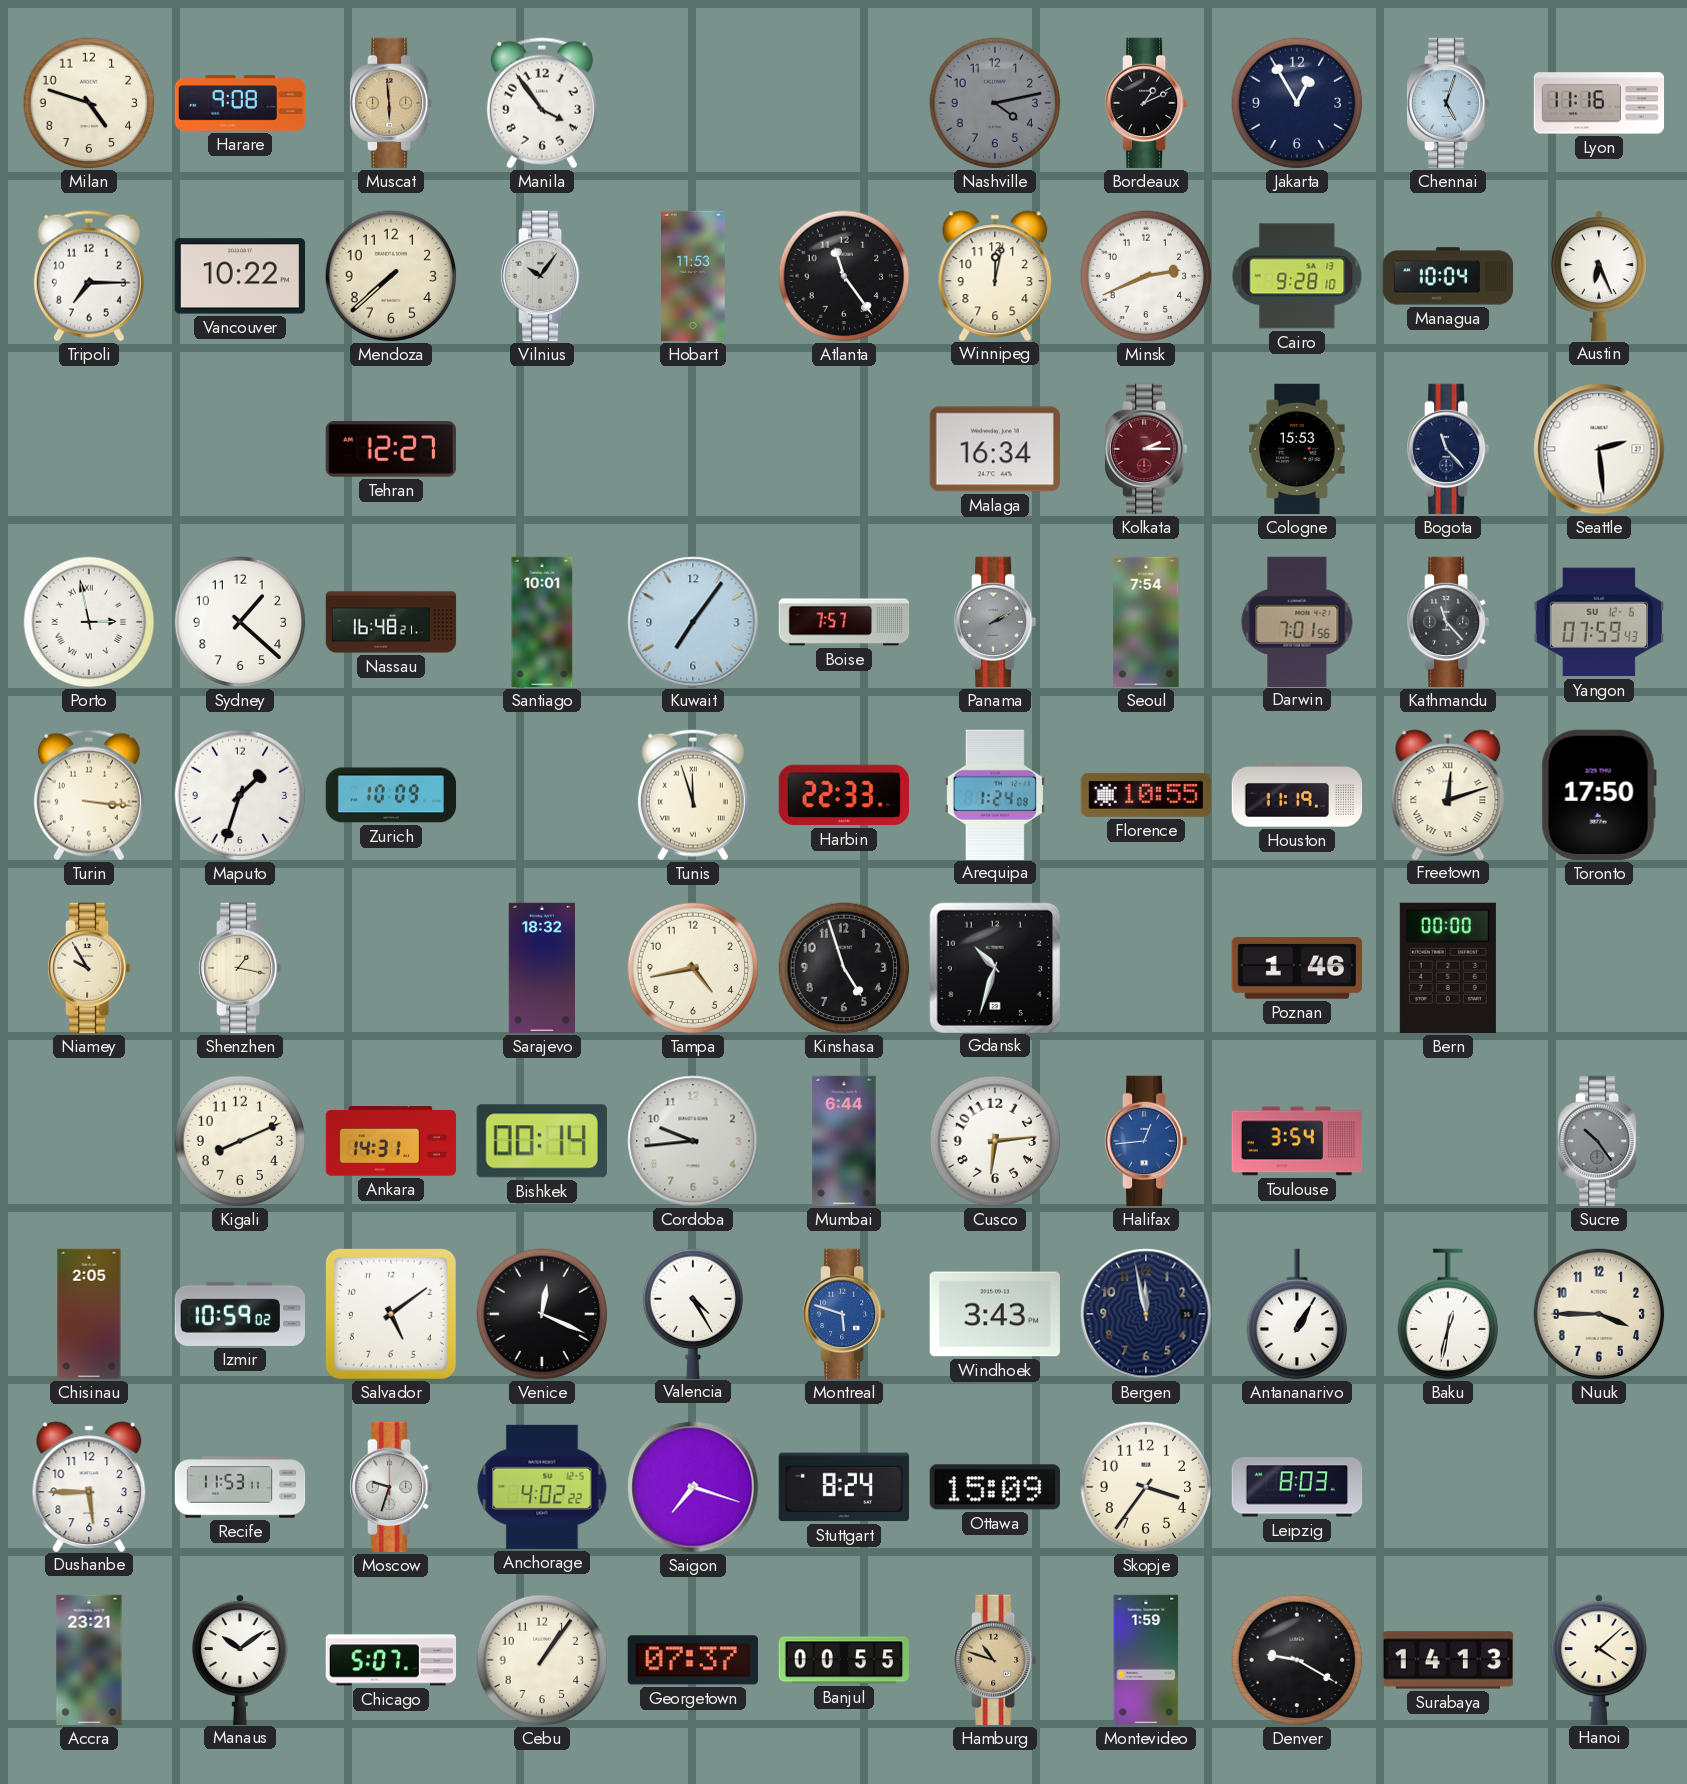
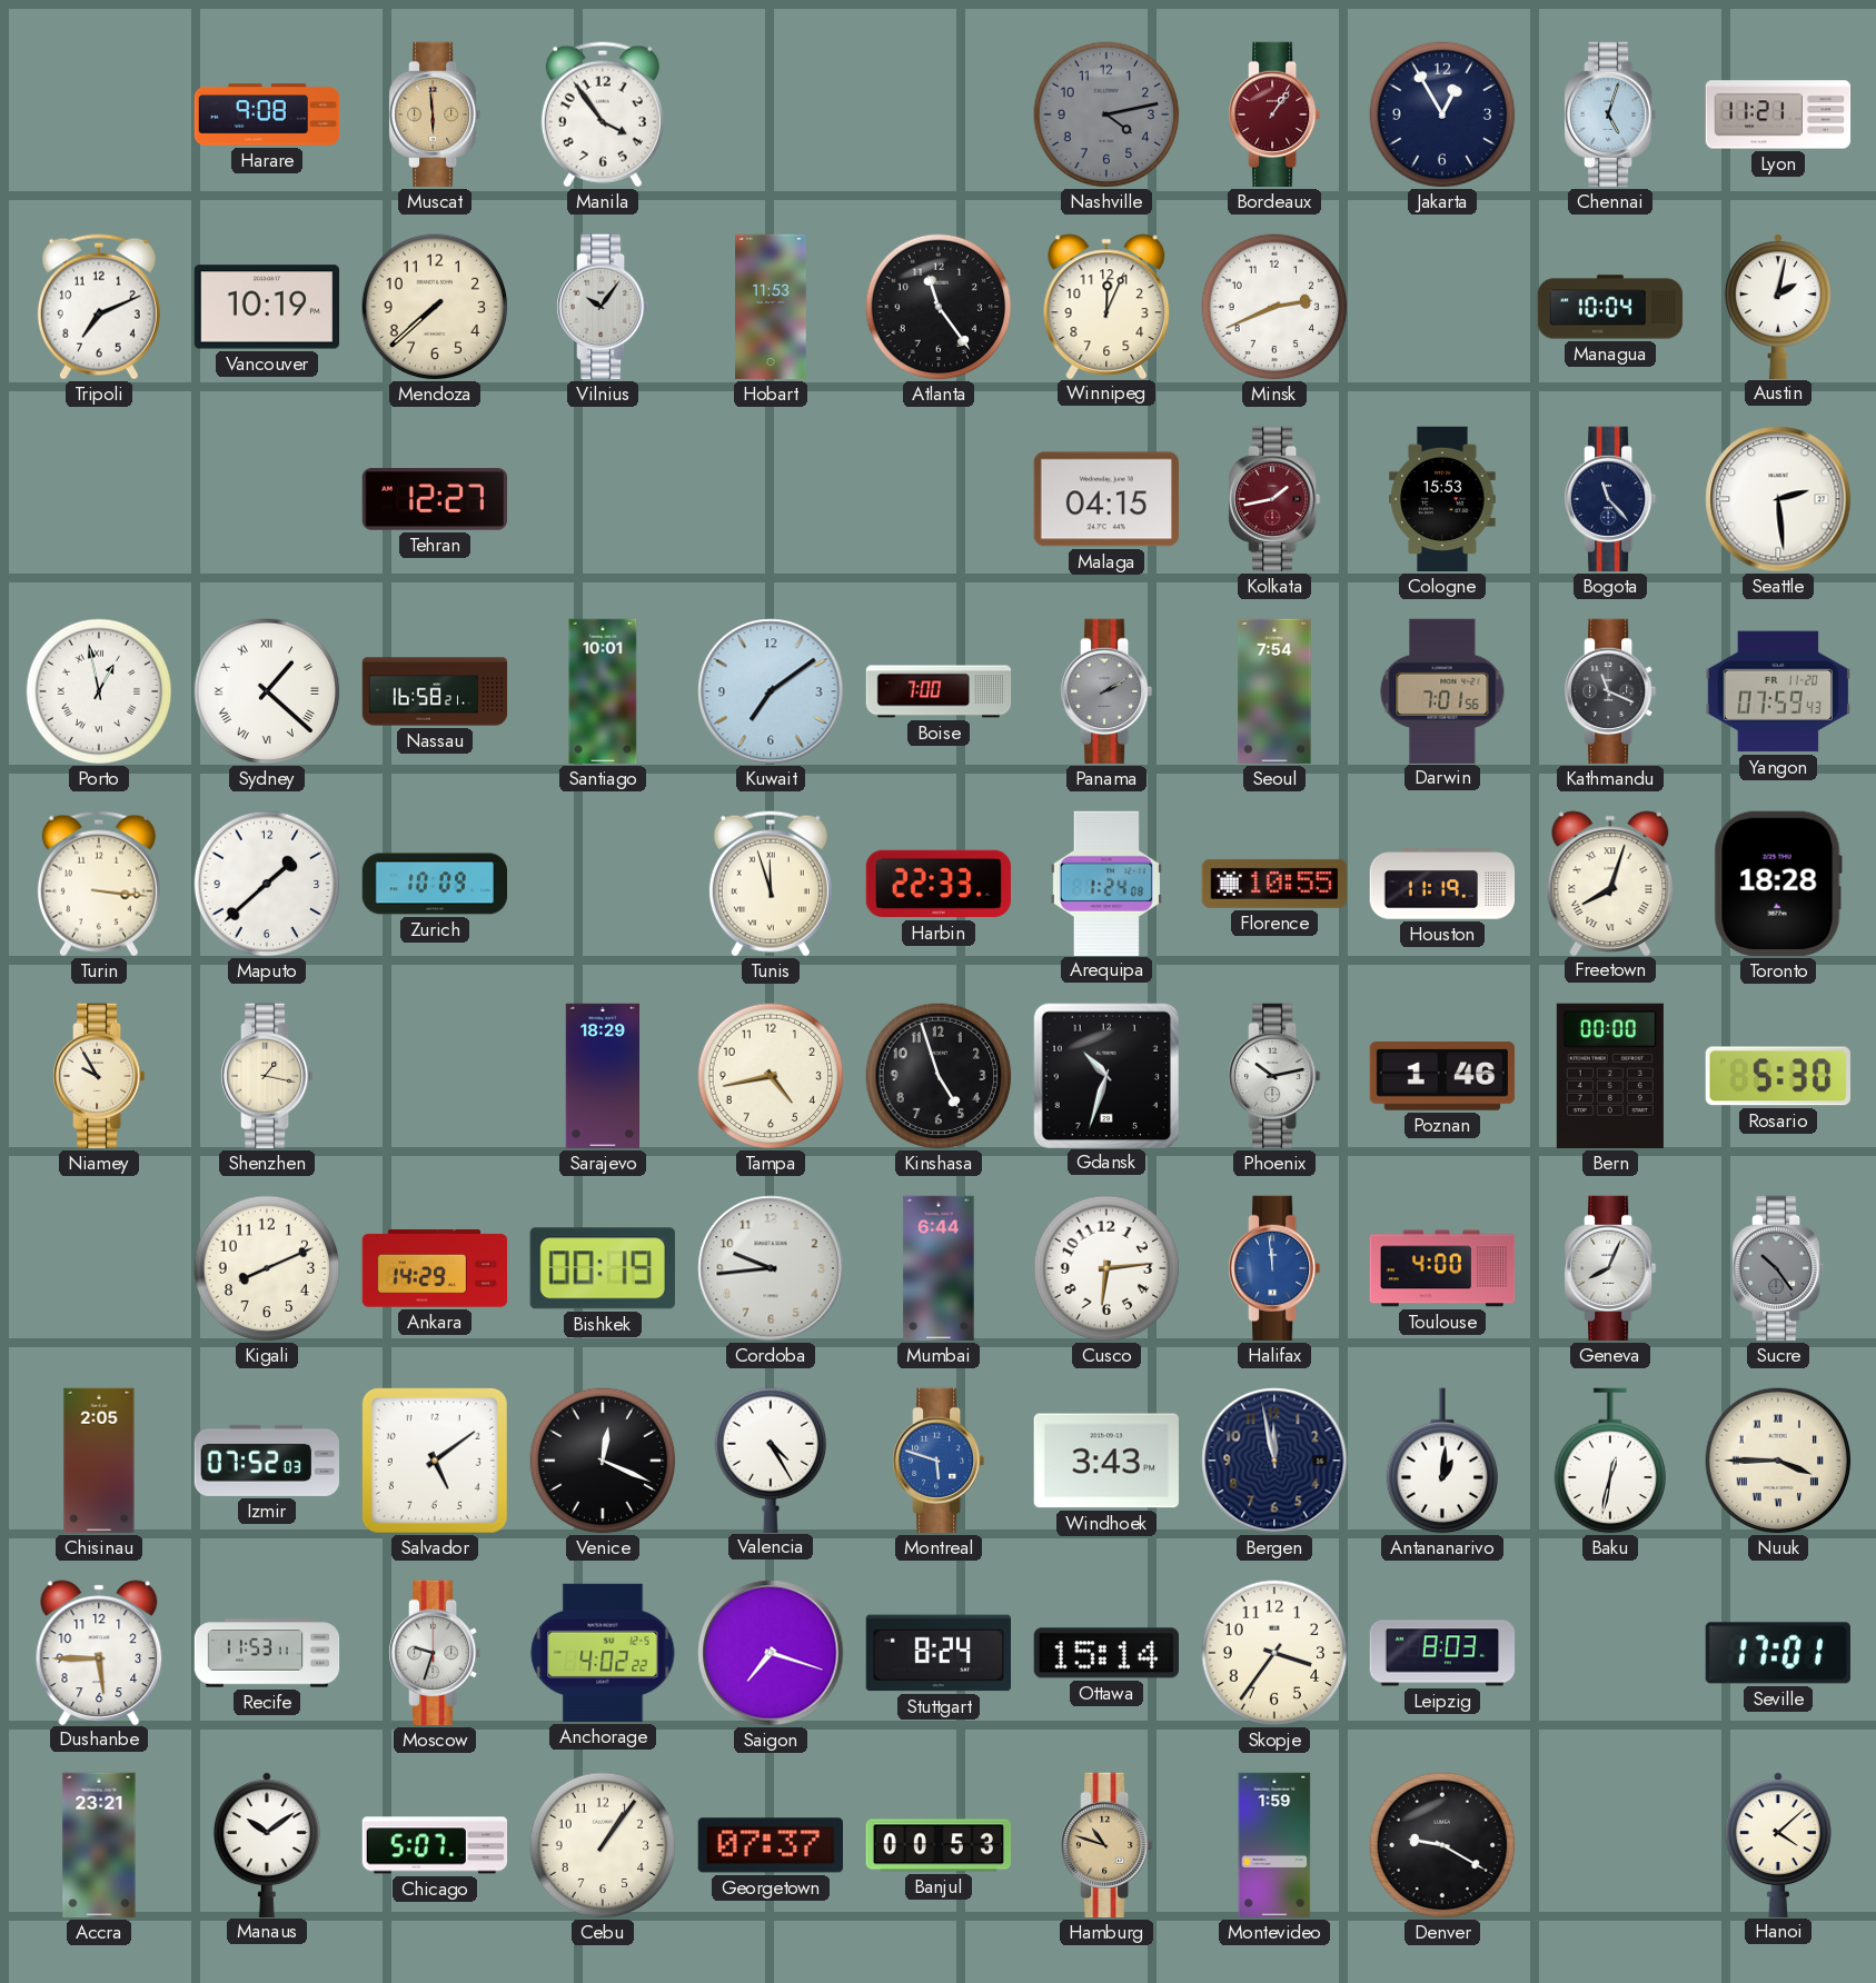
Milan: 4:48 -> none
Bordeaux: 1:11 -> 1:06
Bordeaux dial: black -> burgundy
Lyon: 11:16 -> 11:21
Tripoli: 7:15 -> 7:11
Vancouver: 10:22 -> 10:19
Winnipeg: 12:02 -> 12:04
Cairo: 9:28 -> none
Austin: 6:26 -> 2:02
Malaga: 16:34 -> 04:15
Kolkata: 2:15 -> 1:43
Porto: 2:58 -> 12:58
Sydney numerals: Arabic -> Roman
Nassau: 16:48 -> 16:58
Kuwait: 7:06 -> 7:09
Boise: 7:57 -> 7:00
Kathmandu: 11:23 -> 11:19
Yangon date: SU 12-6 -> FR 11-20
Maputo: 1:33 -> 1:38
Freetown: 12:12 -> 8:03
Toronto: 17:50 -> 18:28
Sarajevo: 18:32 -> 18:29
Phoenix: none -> 10:13
Rosario: none -> 5:30
Ankara: 14:31 -> 14:29
Bishkek: 00:14 -> 00:19
Halifax: 12:44 -> 11:59
Toulouse: 3:54 -> 4:00
Geneva: none -> 8:04
Izmir: 10:59 -> 07:52
Antananarivo: 1:05 -> 1:01
Nuuk numerals: Arabic -> Roman
Ottawa: 15:09 -> 15:14
Seville: none -> 17:01
Banjul: 00:55 -> 00:53
Surabaya: 14:13 -> none
